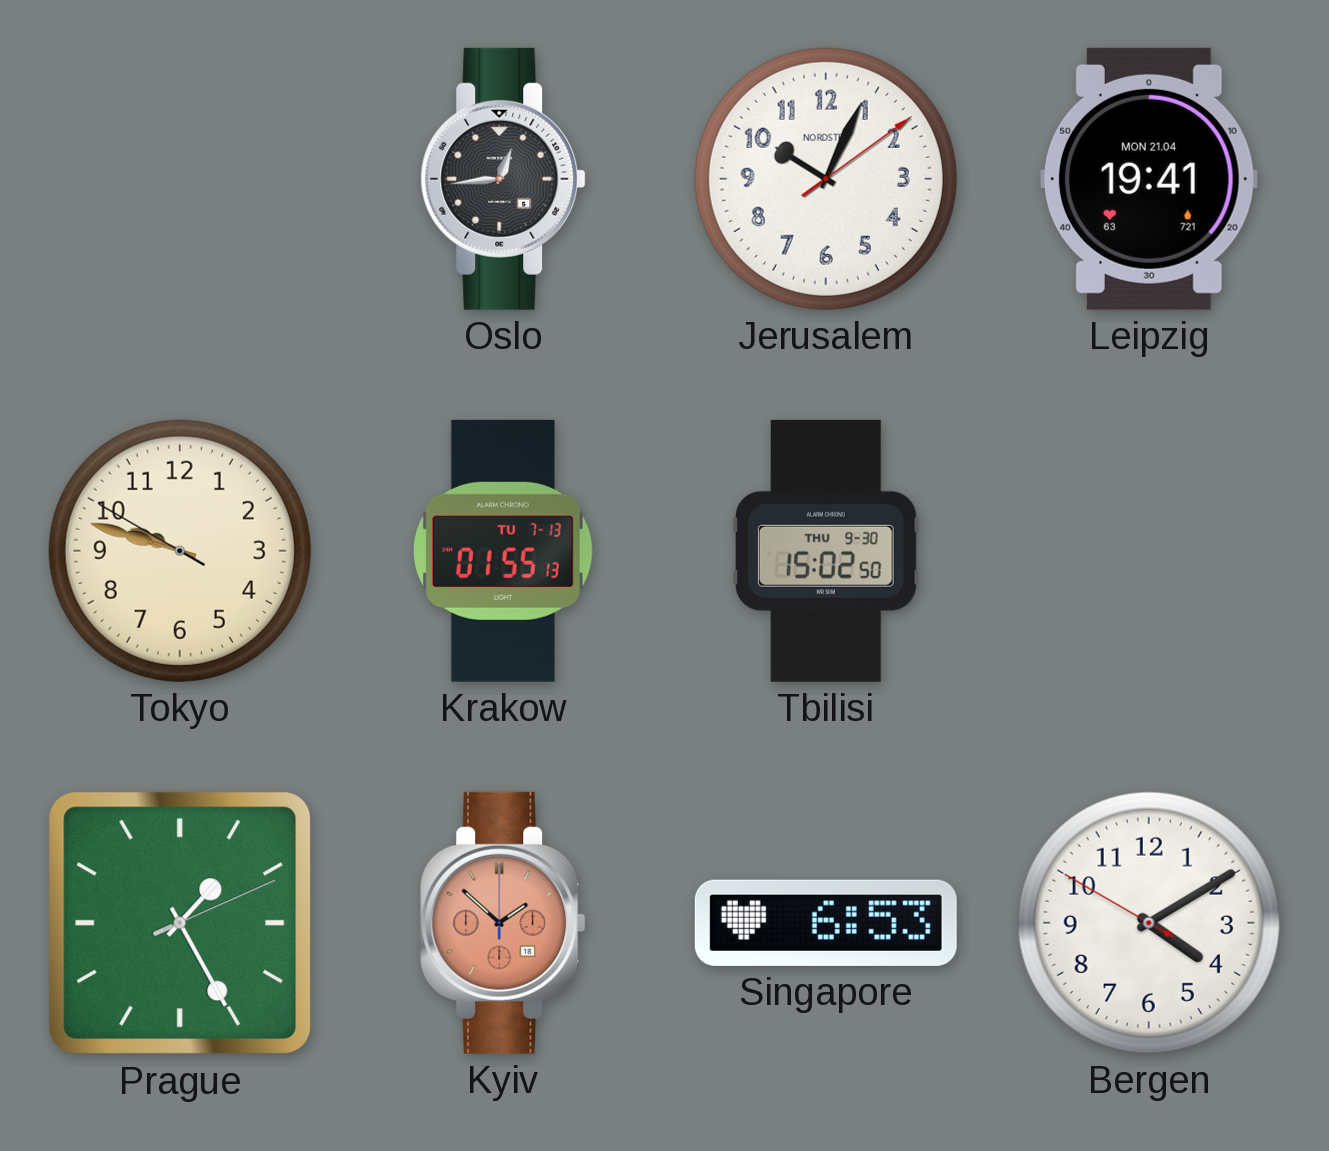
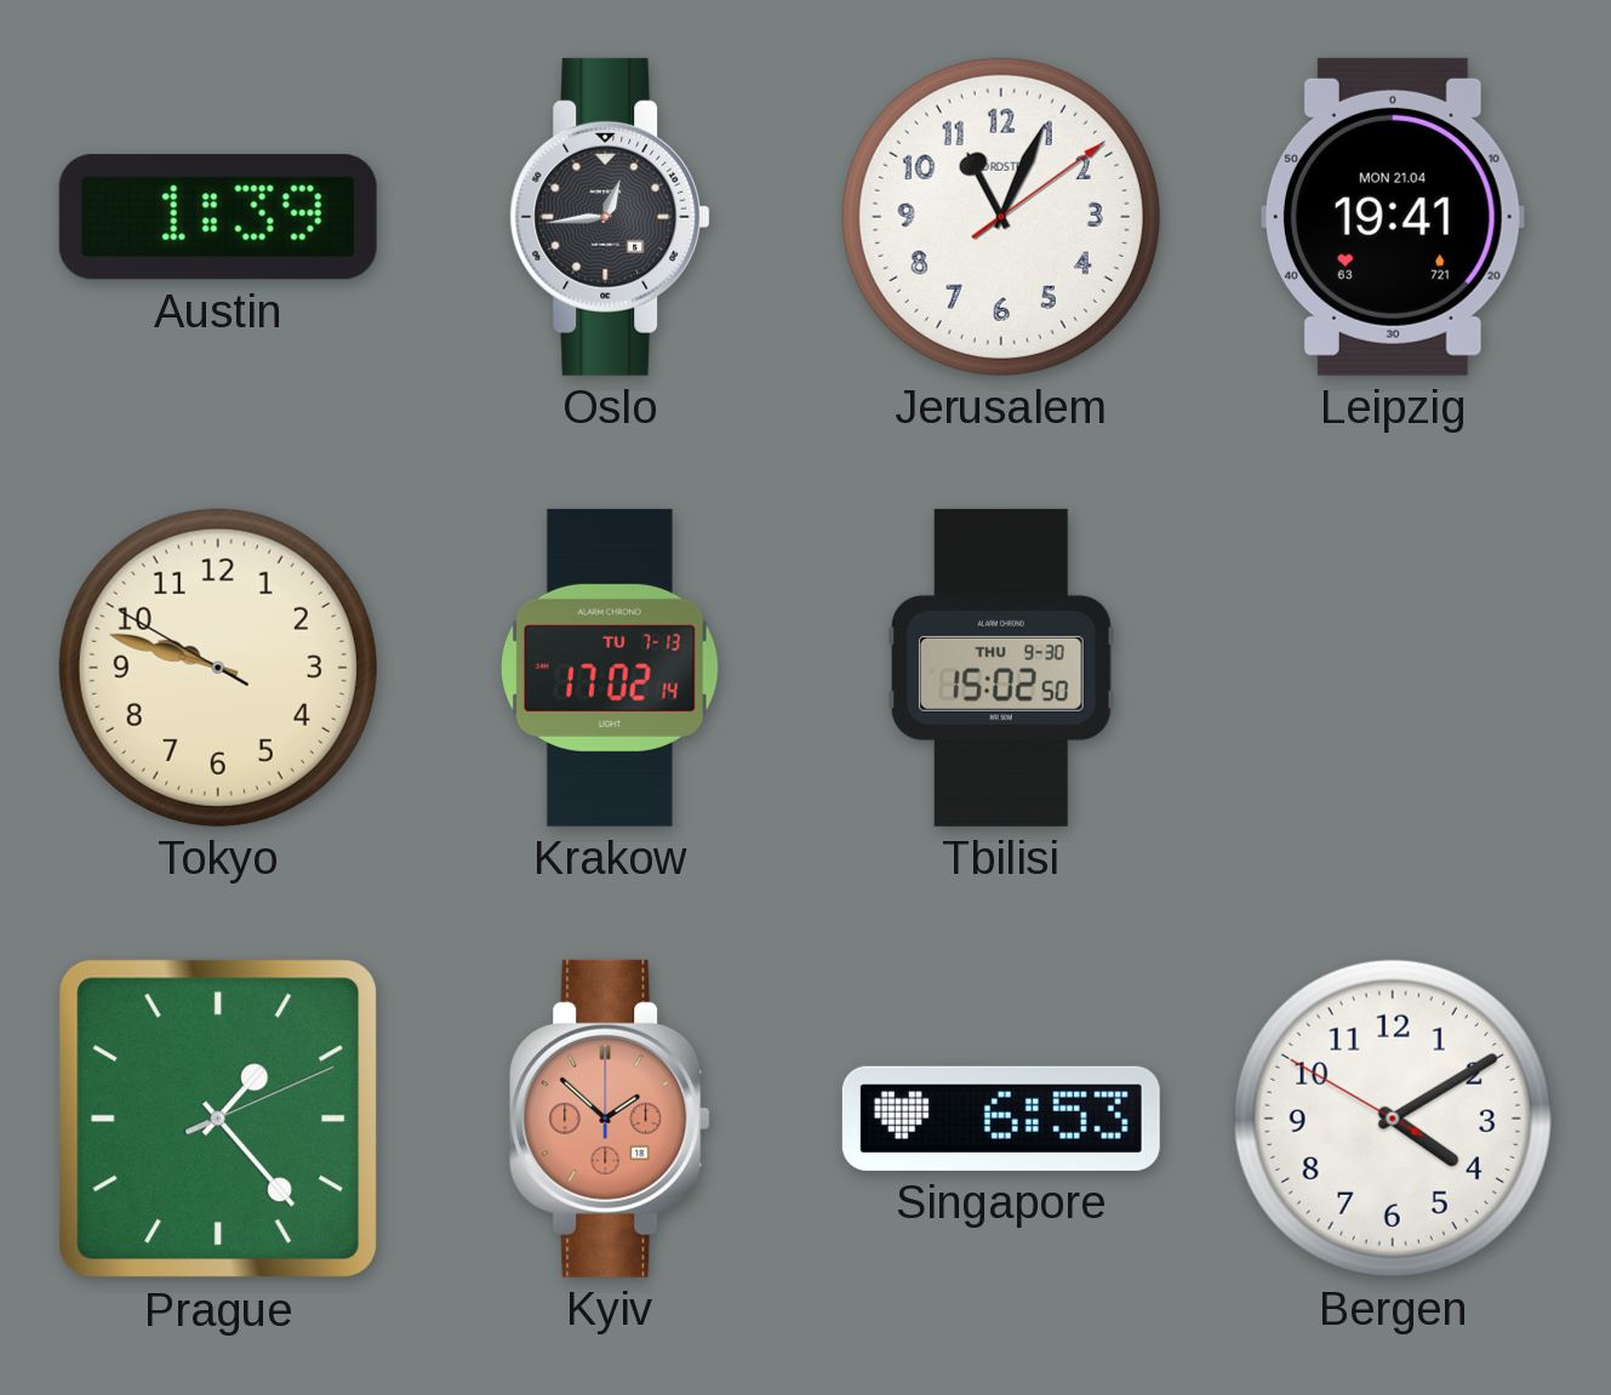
Austin: none -> 1:39
Jerusalem: 10:04 -> 11:04
Krakow: 01:55 -> 17:02
Prague: 1:25 -> 1:23
